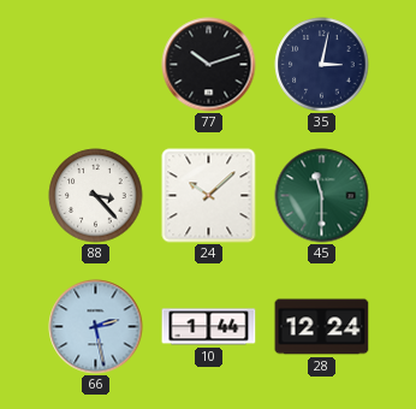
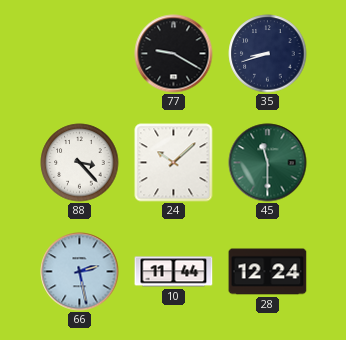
77: 10:12 -> 9:20
35: 3:02 -> 8:42
10: 1:44 -> 11:44
